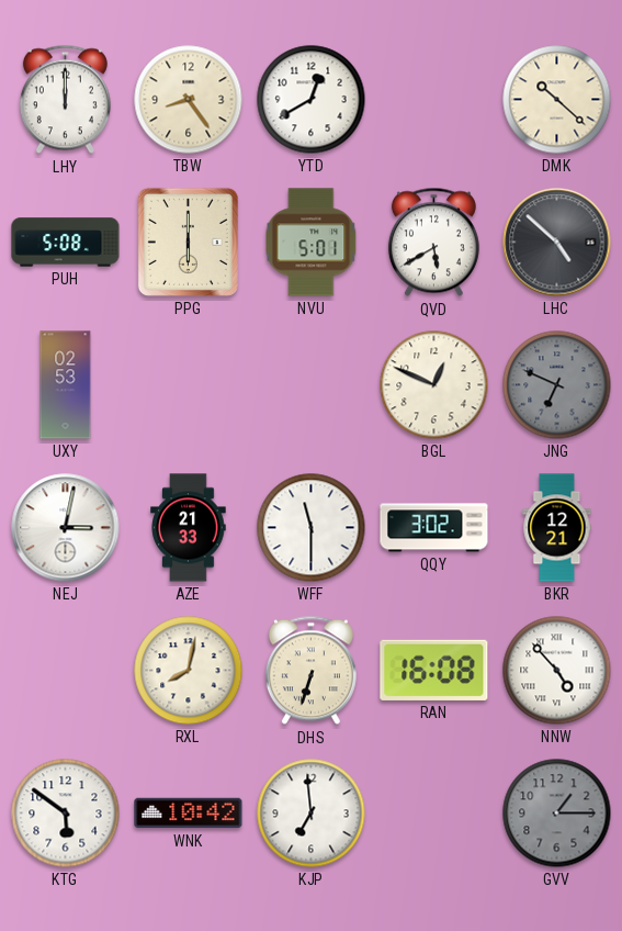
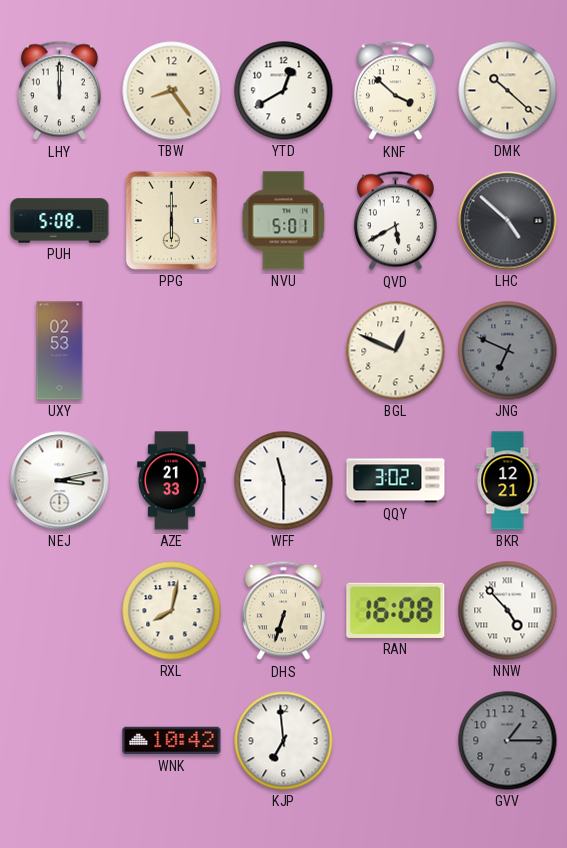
KNF: none -> 3:52
NEJ: 3:02 -> 3:13
KTG: 5:51 -> none
